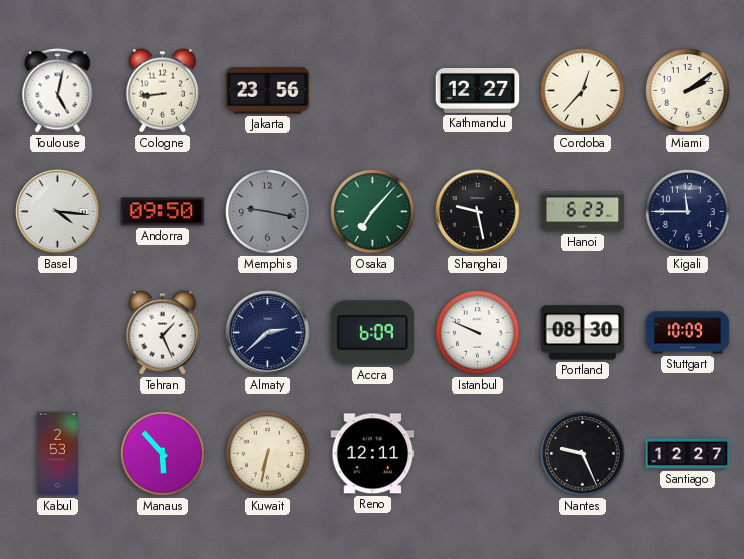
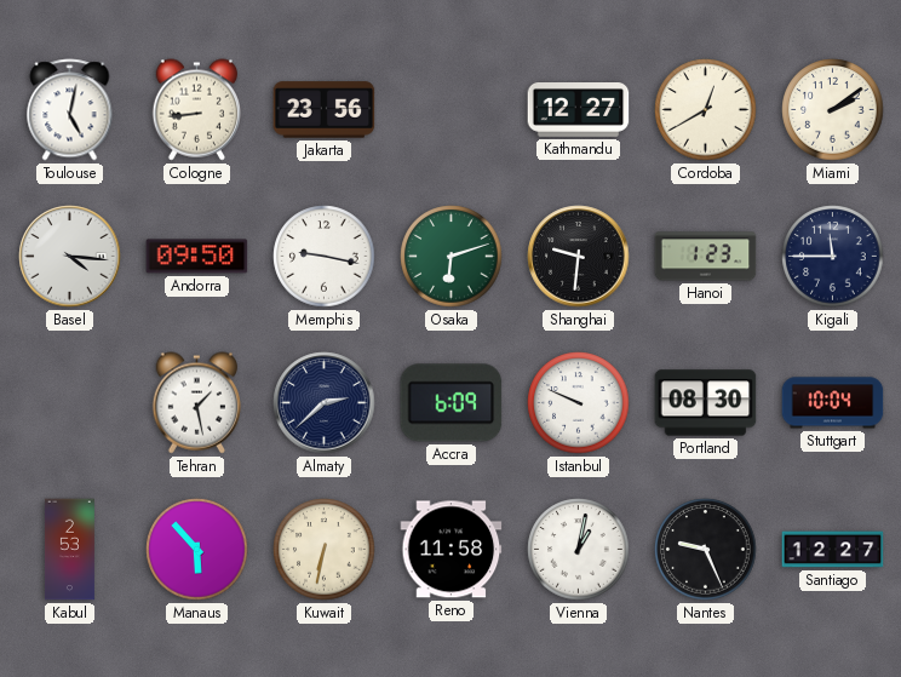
Cordoba: 12:37 -> 12:40
Memphis dial: grey -> white
Osaka: 7:07 -> 6:12
Shanghai: 9:28 -> 9:31
Hanoi: 6:23 -> 1:23
Tehran: 1:26 -> 1:28
Stuttgart: 10:09 -> 10:04
Reno: 12:11 -> 11:58
Vienna: none -> 1:02
